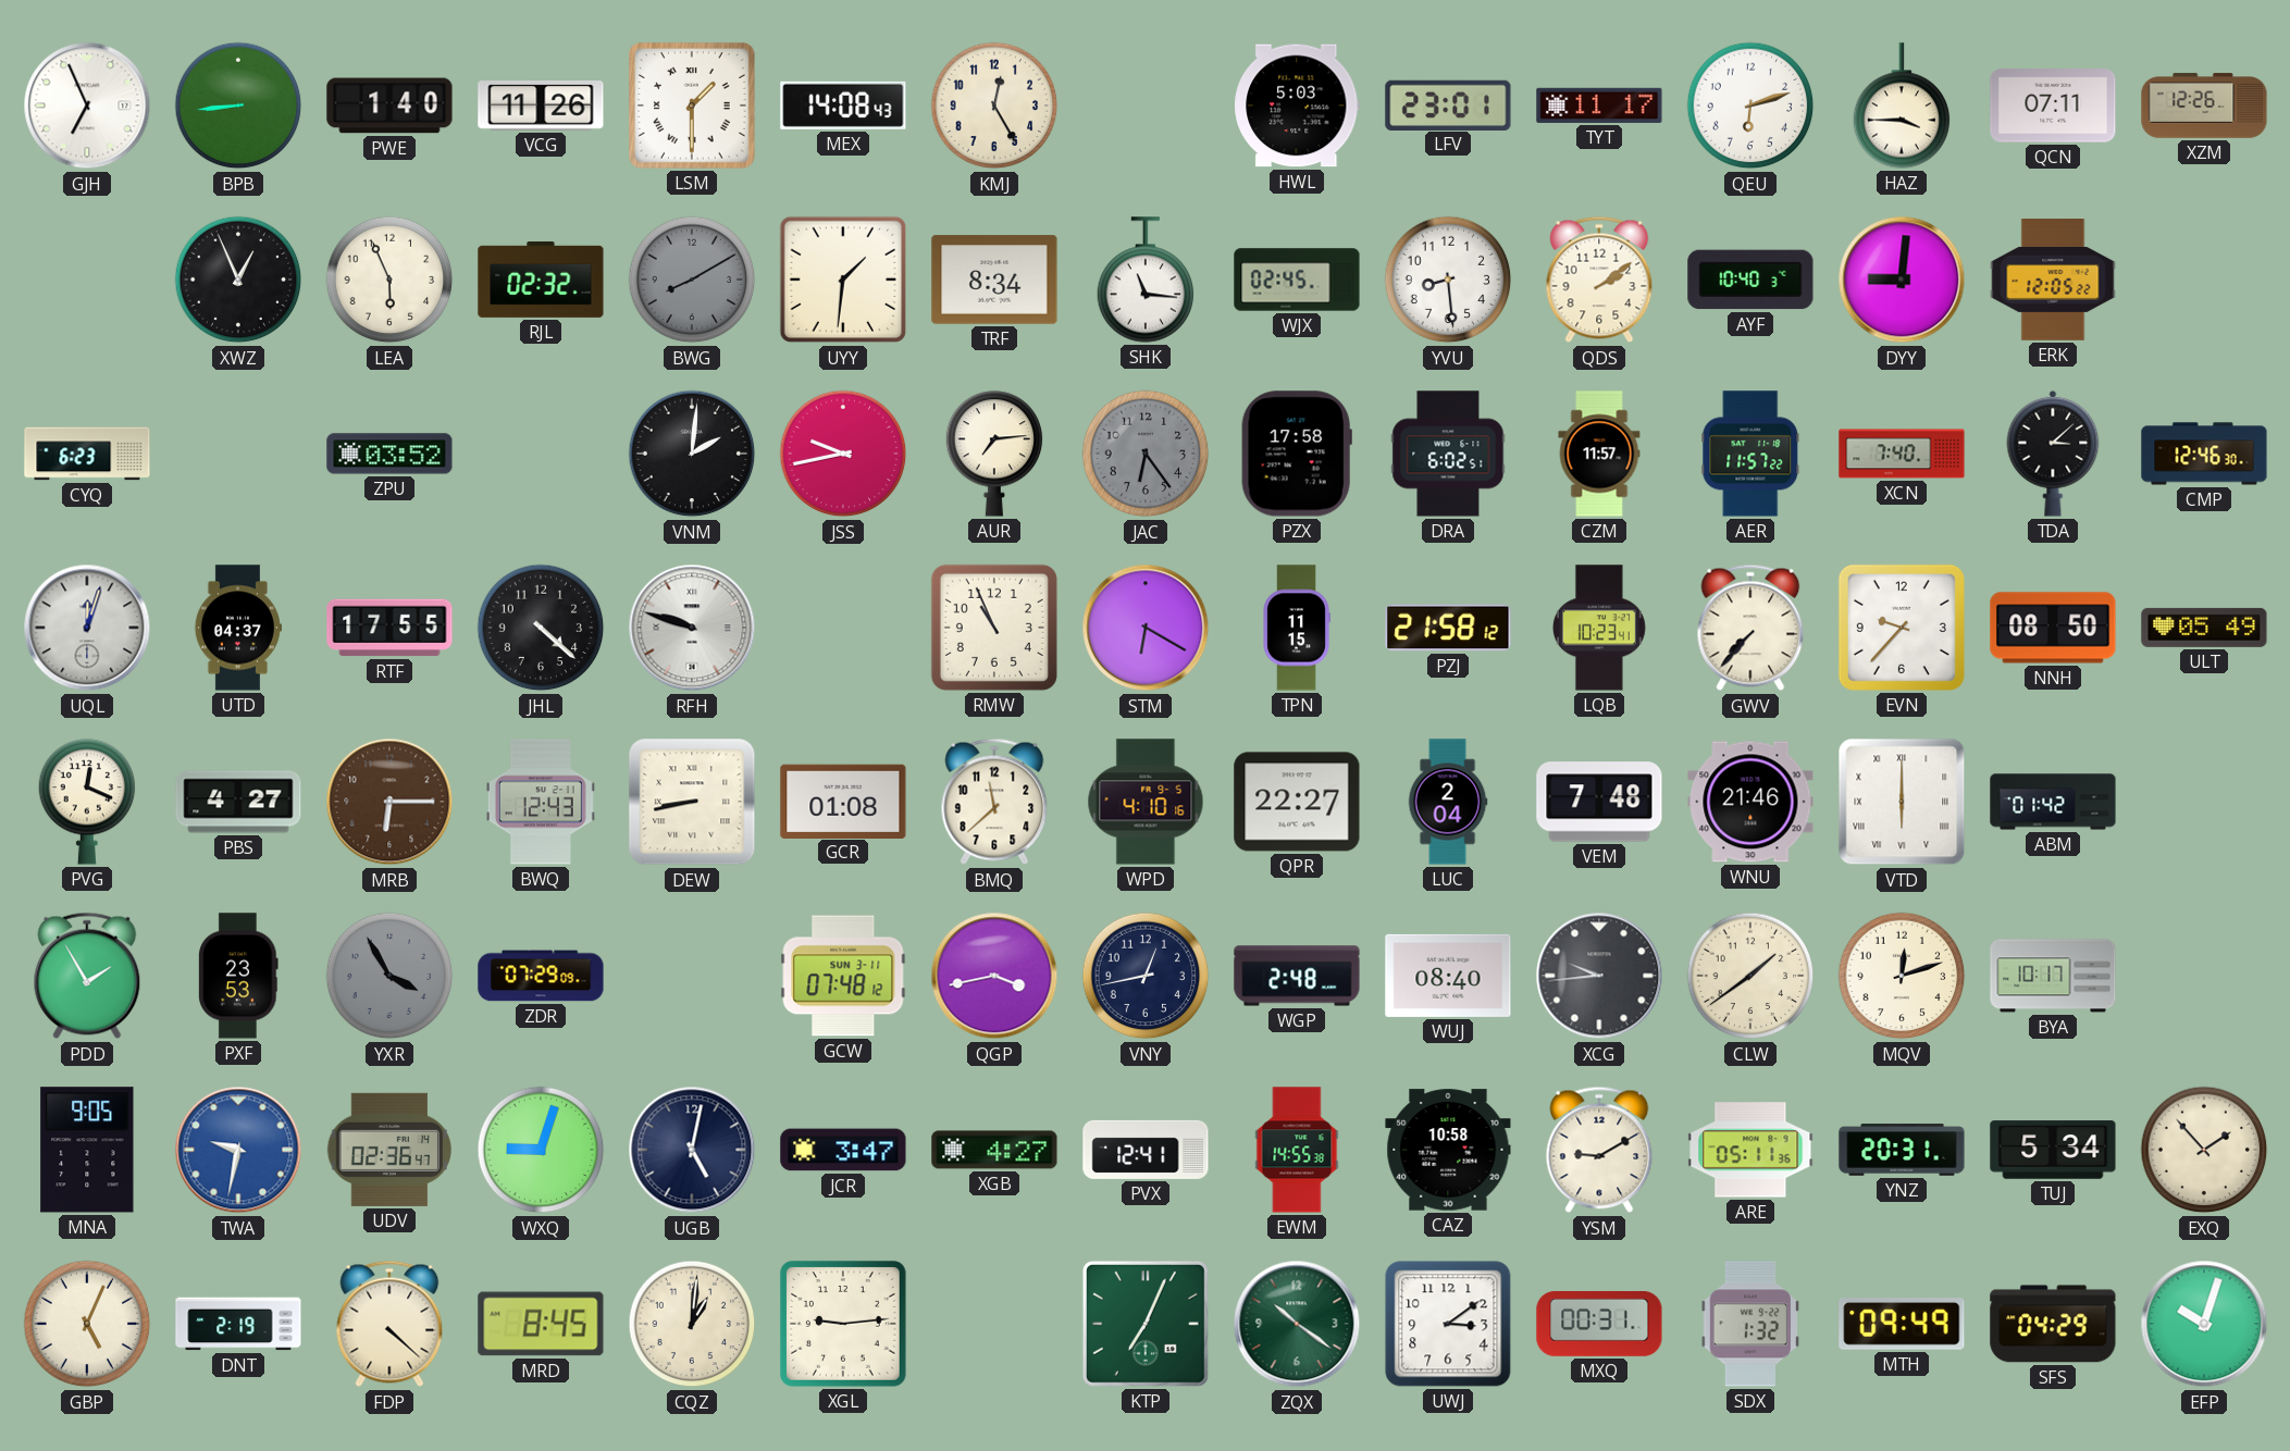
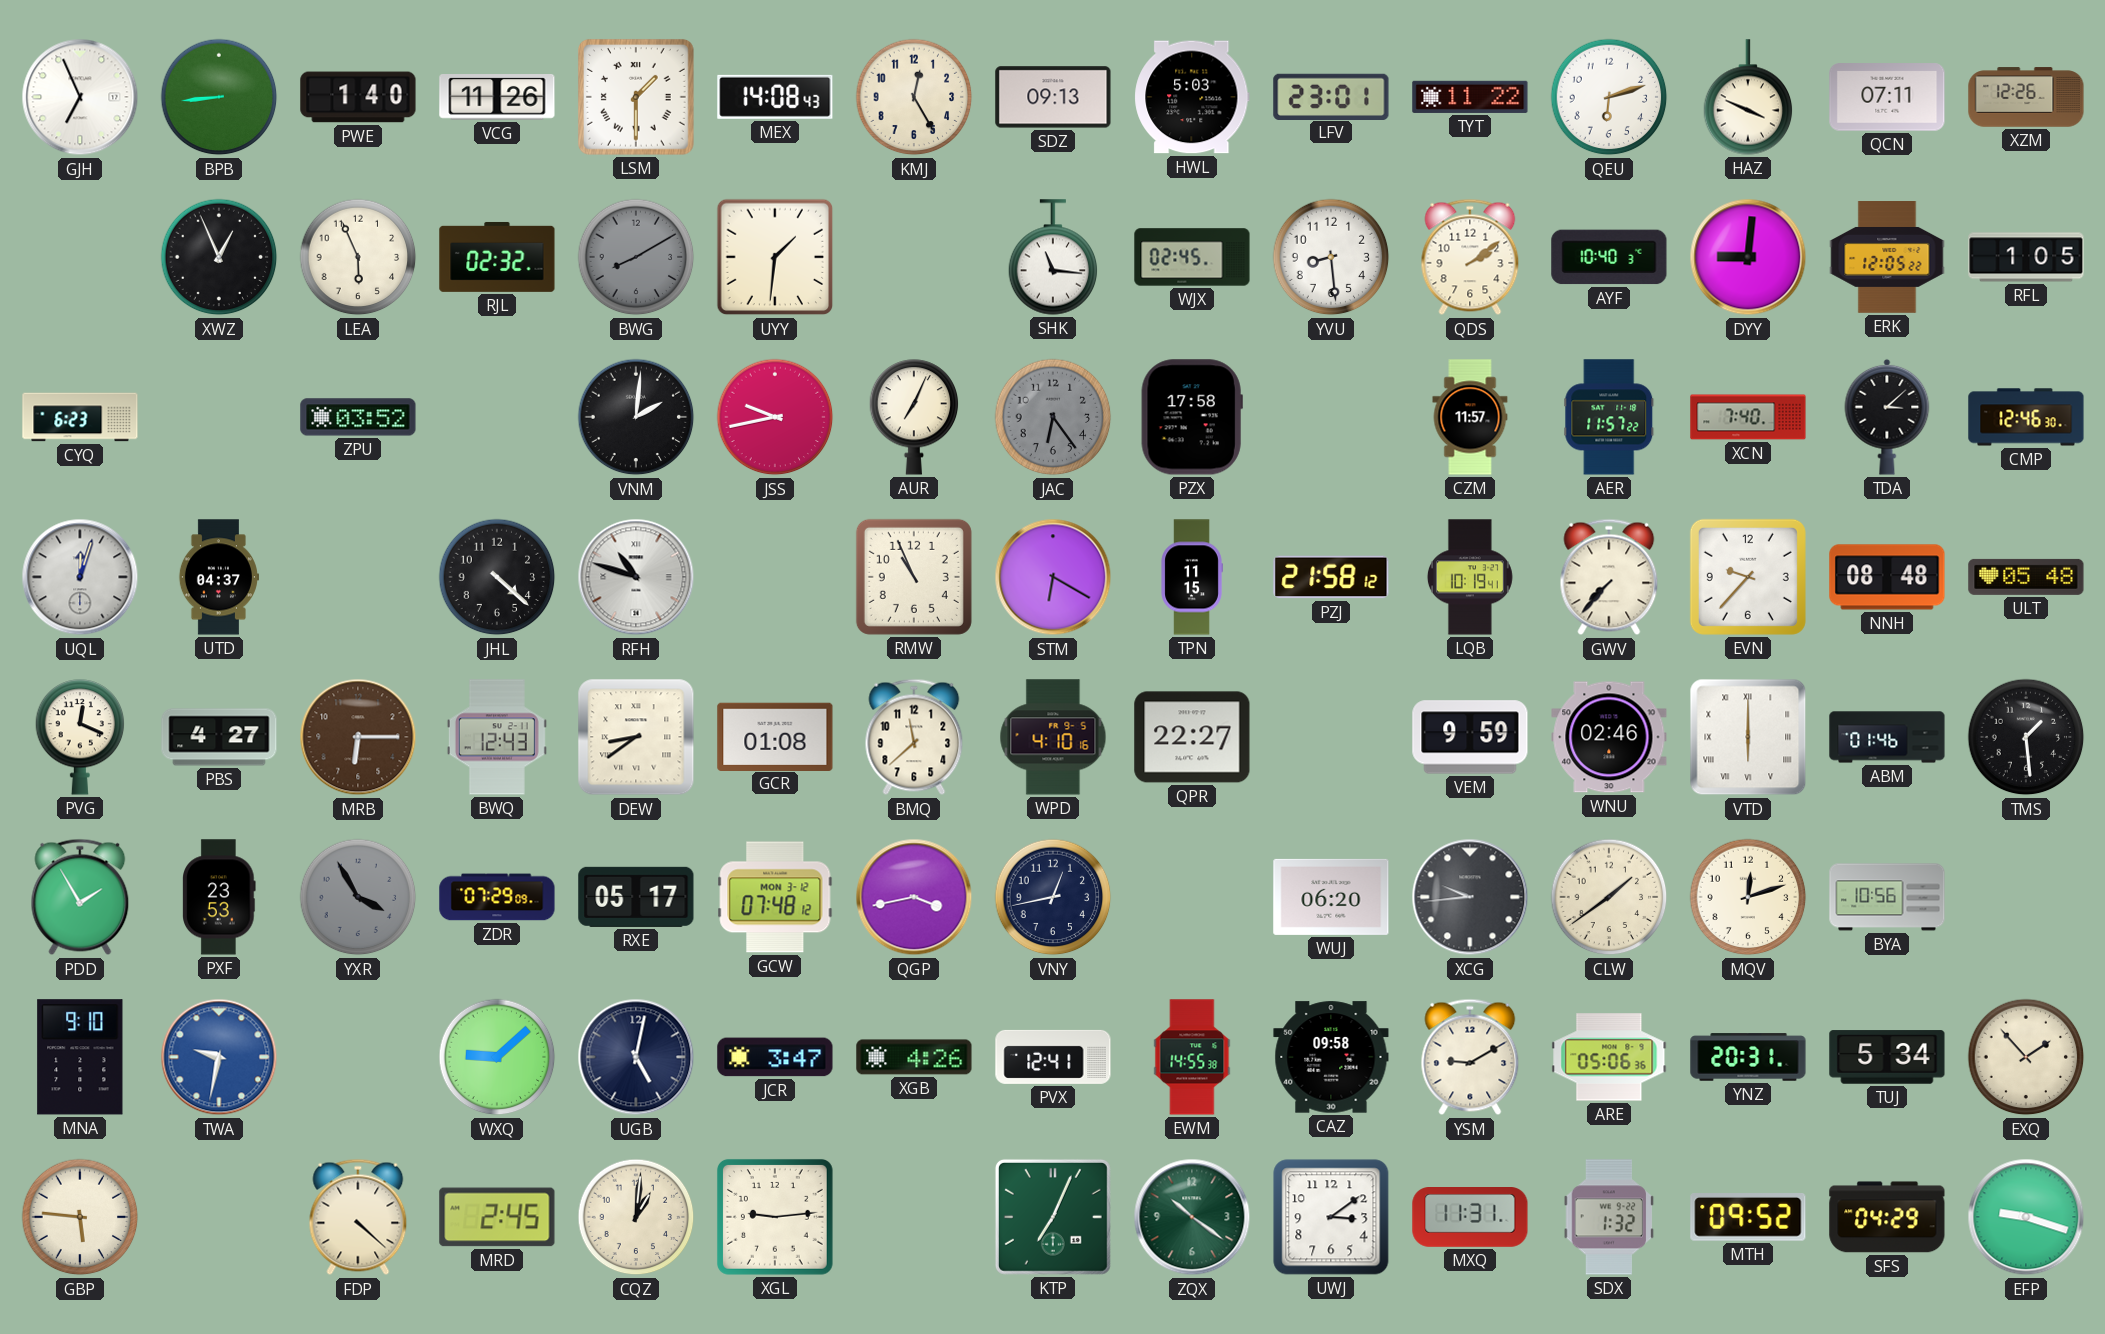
SDZ: none -> 09:13
TYT: 11:17 -> 11:22
HAZ: 3:45 -> 3:49
TRF: 8:34 -> none
RFL: none -> 1:05
AUR: 7:14 -> 7:04
DRA: 6:02 -> none
RTF: 17:55 -> none
RFH: 9:48 -> 10:48
LQB: 10:23 -> 10:19
NNH: 08:50 -> 08:48
ULT: 05:49 -> 05:48
DEW: 8:43 -> 8:39
LUC: 2:04 -> none
VEM: 7:48 -> 9:59
WNU: 21:46 -> 02:46
ABM: 01:42 -> 01:46
TMS: none -> 1:29
RXE: none -> 05:17
GCW date: SUN 3-11 -> MON 3-12
WGP: 2:48 -> none
WUJ: 08:40 -> 06:20
BYA: 10:17 -> 10:56
MNA: 9:05 -> 9:10
UDV: 02:36 -> none
WXQ: 9:03 -> 9:08
XGB: 4:27 -> 4:26
CAZ: 10:58 -> 09:58
ARE: 05:11 -> 05:06
GBP: 5:04 -> 5:46
DNT: 2:19 -> none
MRD: 8:45 -> 2:45
MXQ: 00:31 -> 11:31
MTH: 09:49 -> 09:52
EFP: 10:03 -> 9:18
